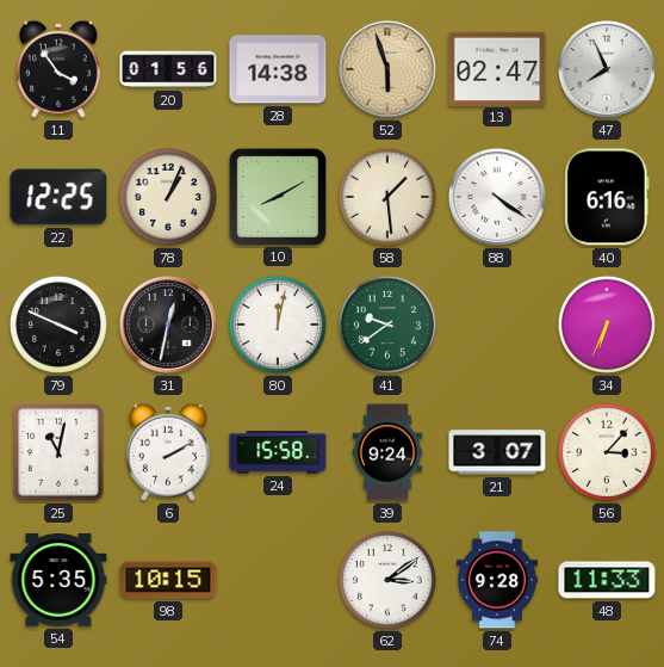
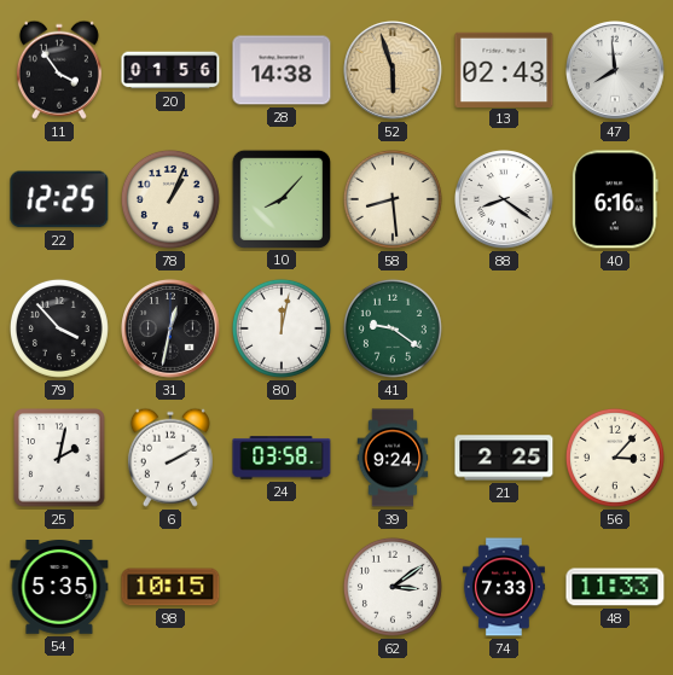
13: 02:47 -> 02:43
47: 7:56 -> 7:59
10: 8:10 -> 8:07
58: 1:29 -> 8:29
88: 4:21 -> 8:21
79: 3:49 -> 3:53
41: 9:39 -> 9:21
34: 6:34 -> none
25: 11:02 -> 2:02
24: 15:58 -> 03:58
21: 3:07 -> 2:25
74: 9:28 -> 7:33
